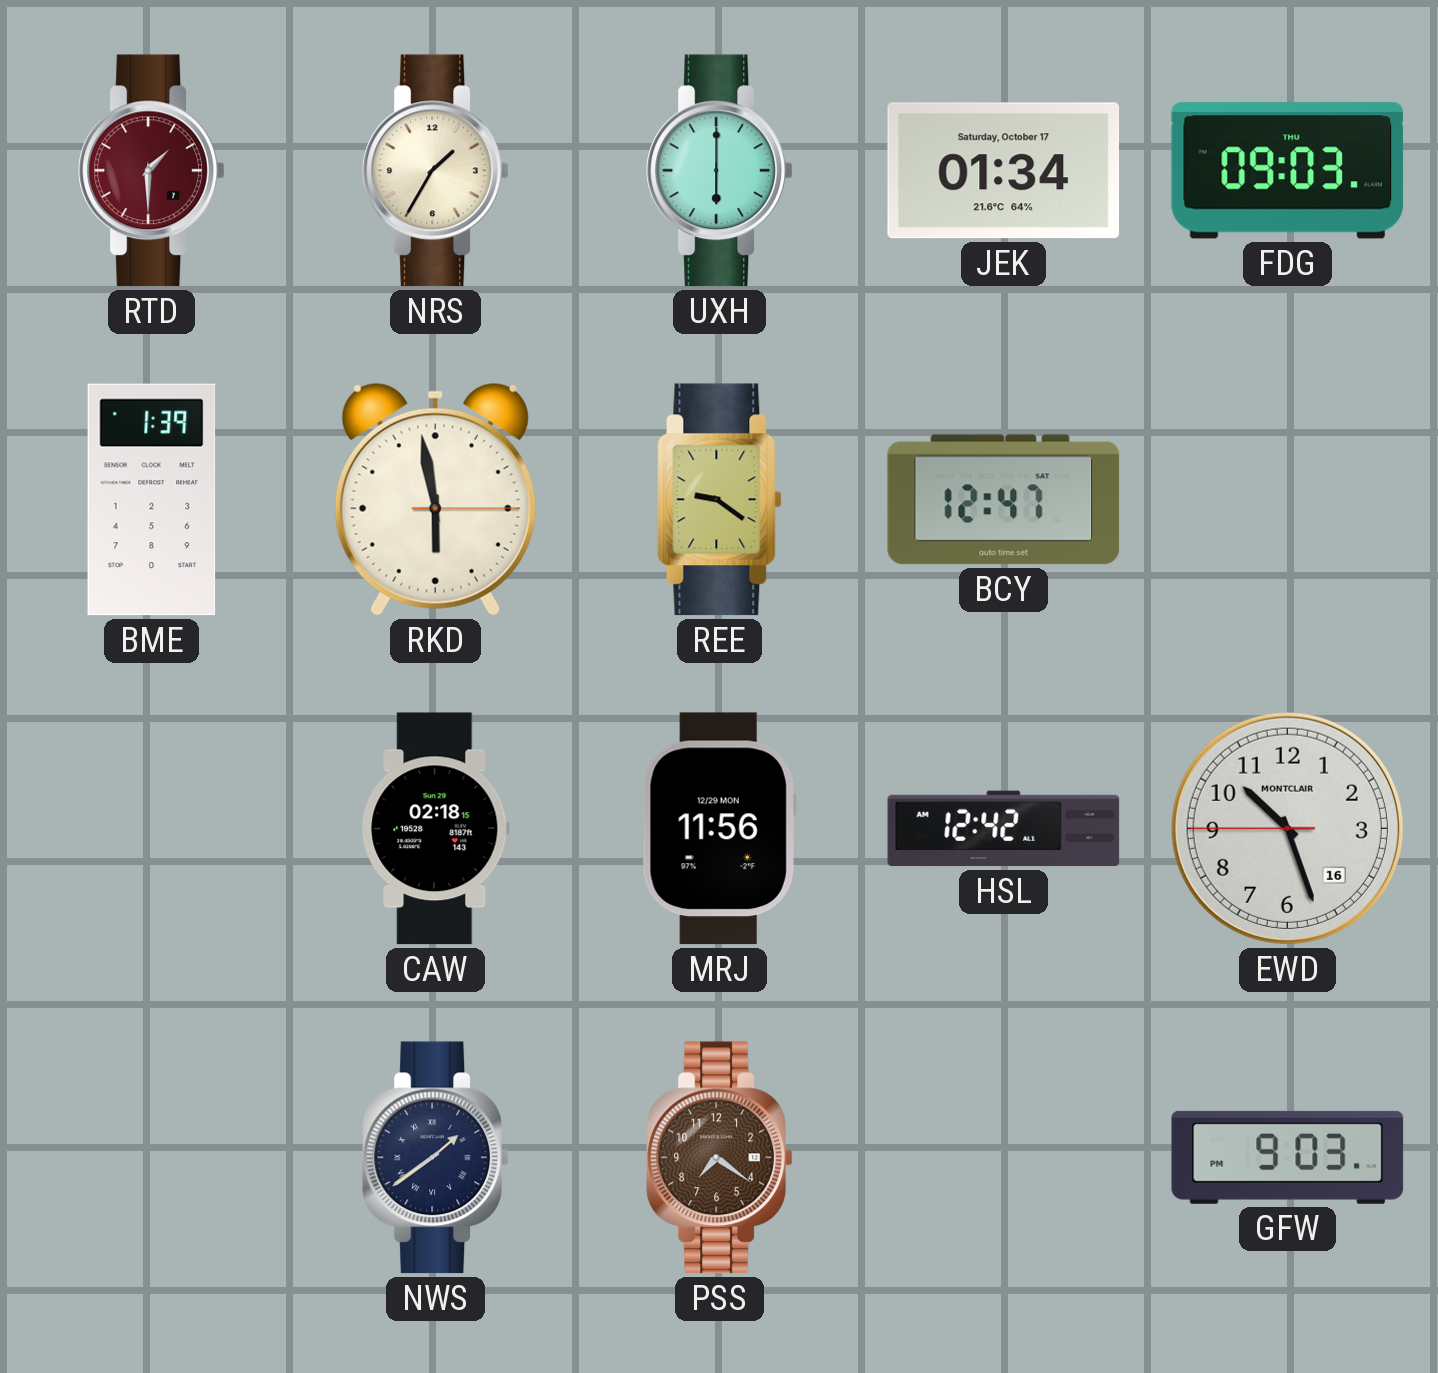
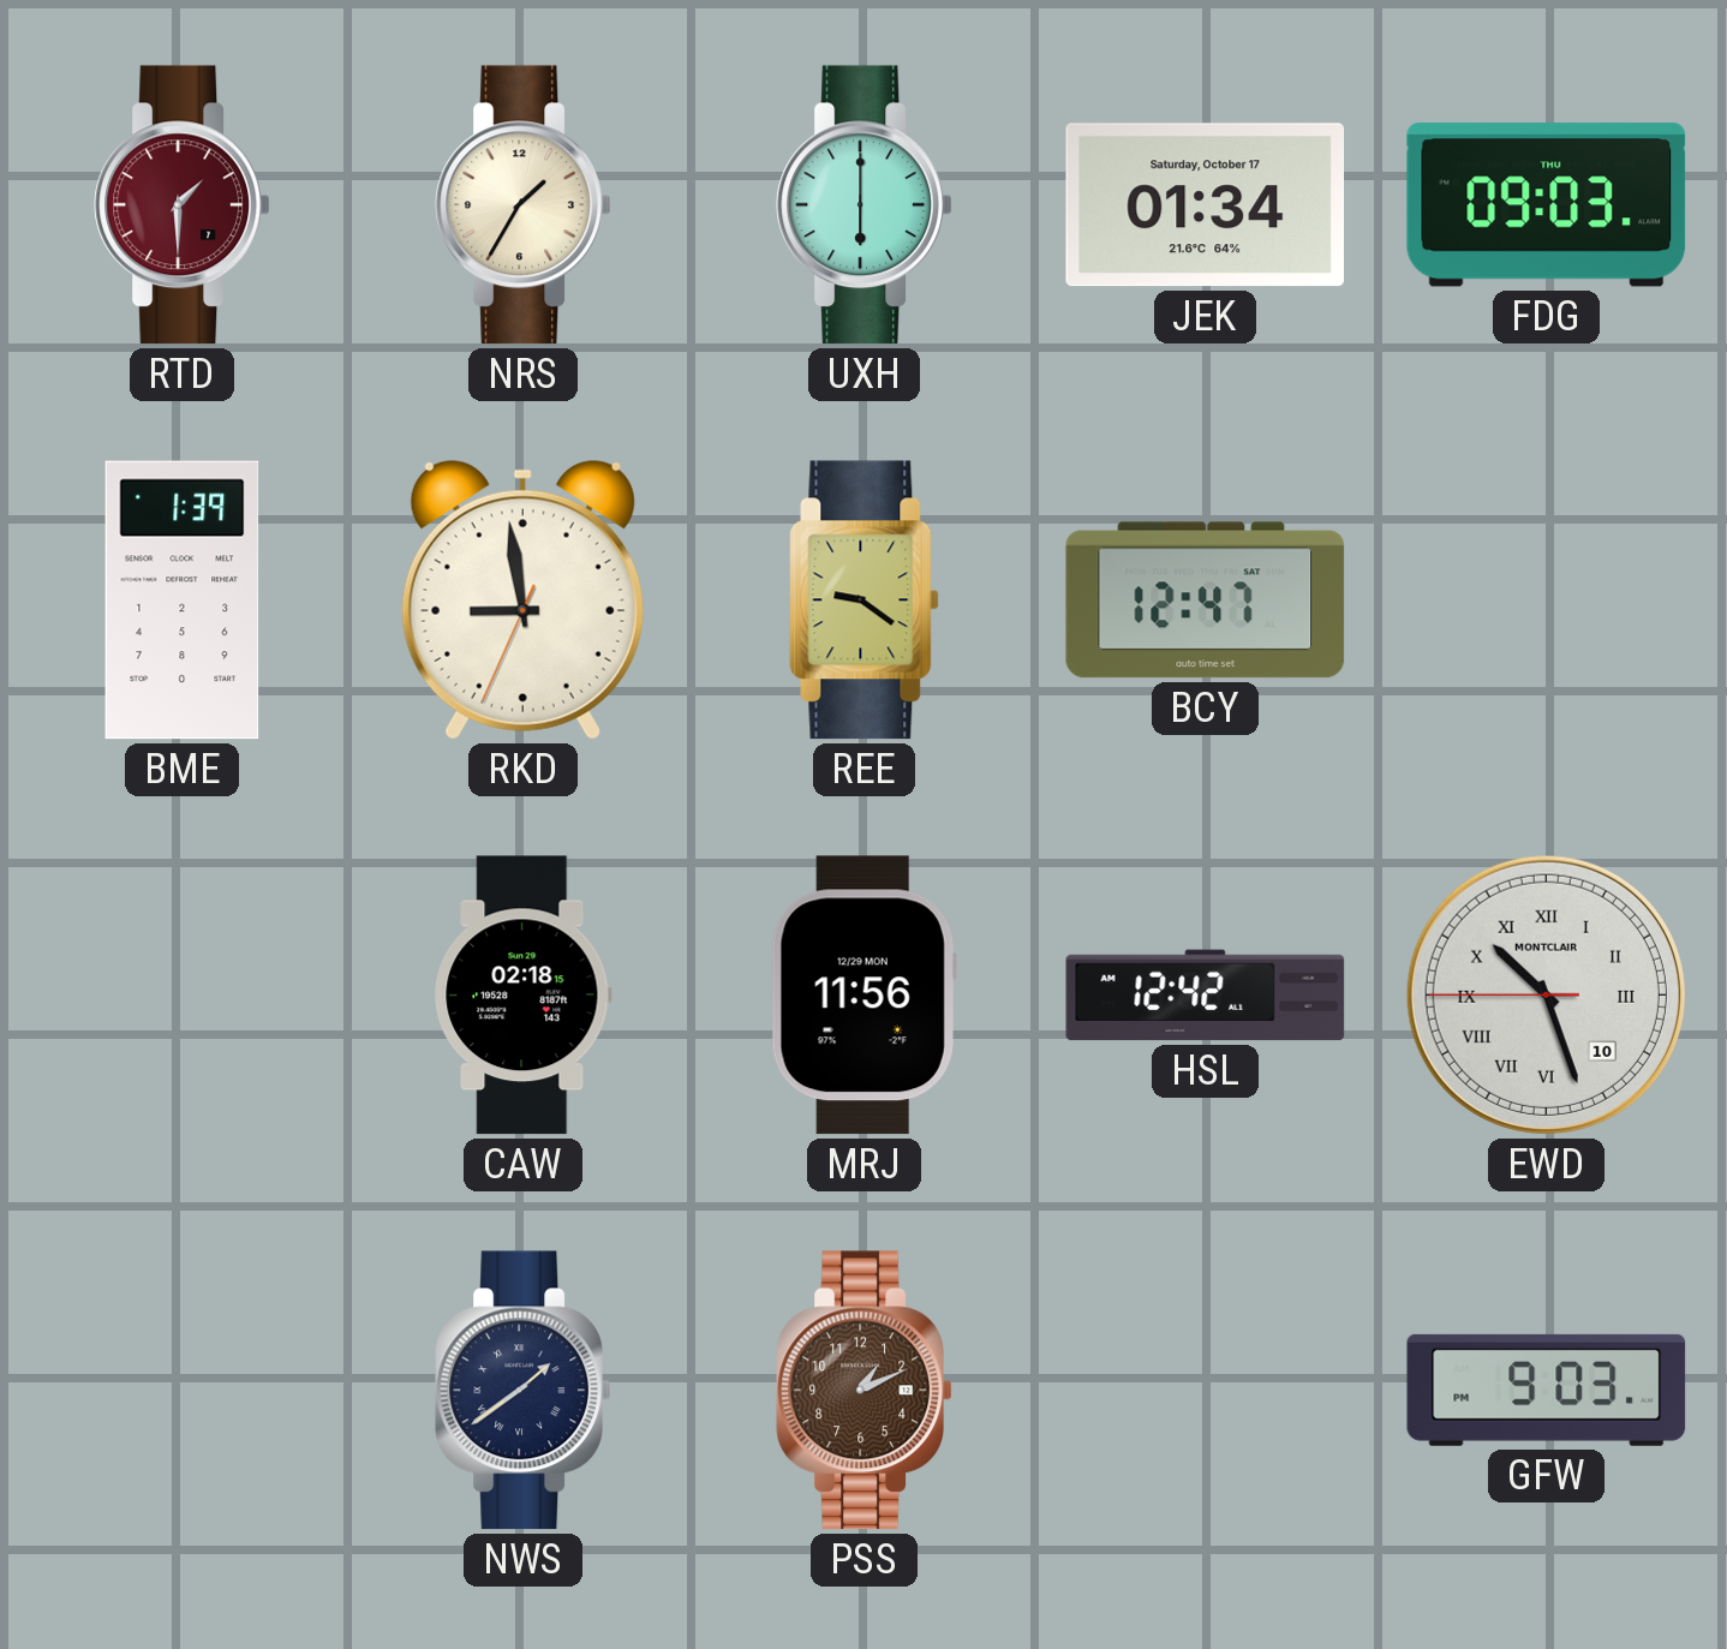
RKD: 5:58 -> 8:58
EWD date: 16 -> 10
EWD numerals: Arabic -> Roman
PSS: 7:21 -> 1:11
